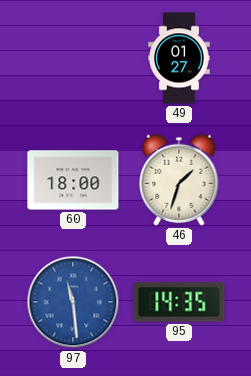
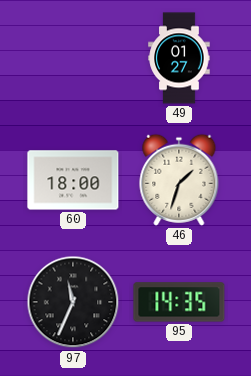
97: 11:29 -> 11:34
97 dial: blue -> black
